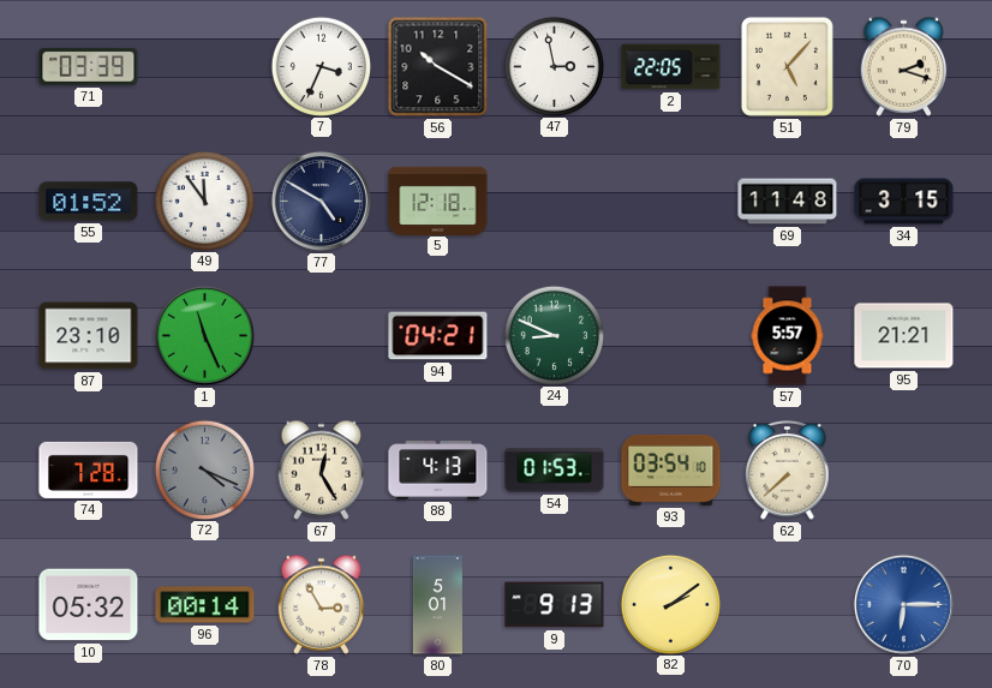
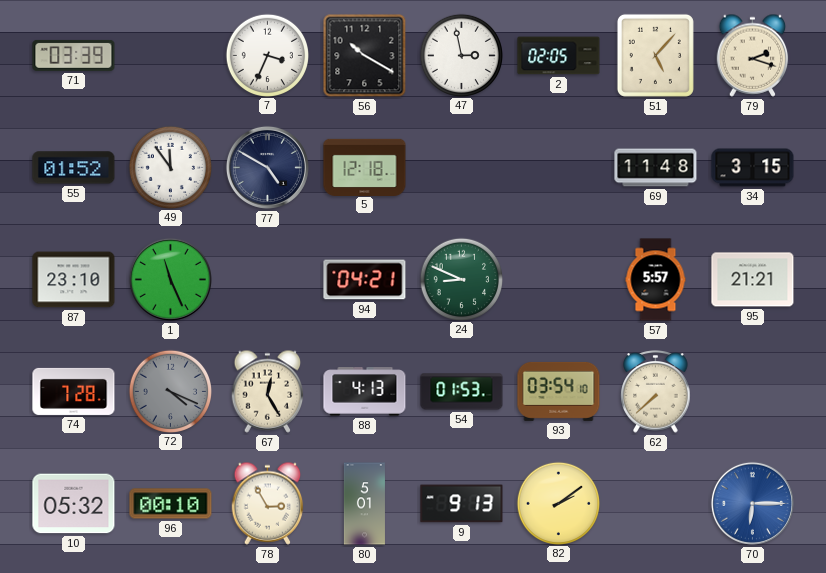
2: 22:05 -> 02:05
96: 00:14 -> 00:10
